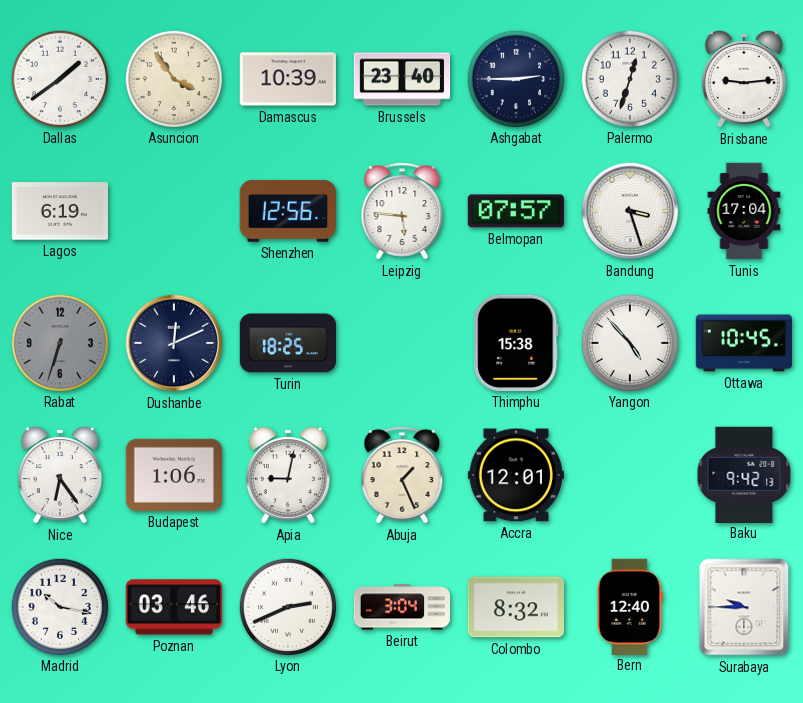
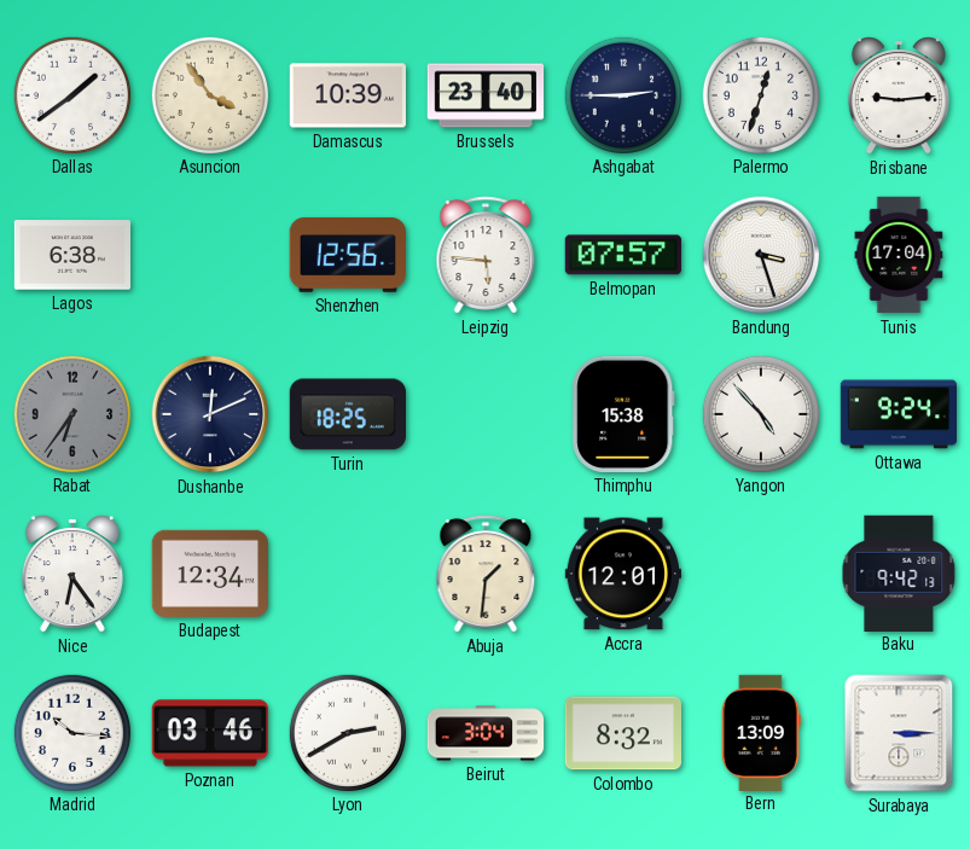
Lagos: 6:19 -> 6:38
Rabat: 6:33 -> 6:36
Ottawa: 10:45 -> 9:24
Budapest: 1:06 -> 12:34
Apia: 9:02 -> none
Abuja: 1:26 -> 1:31
Madrid: 10:17 -> 10:16
Lyon: 2:41 -> 2:40
Bern: 12:40 -> 13:09
Surabaya: 9:45 -> 3:15
